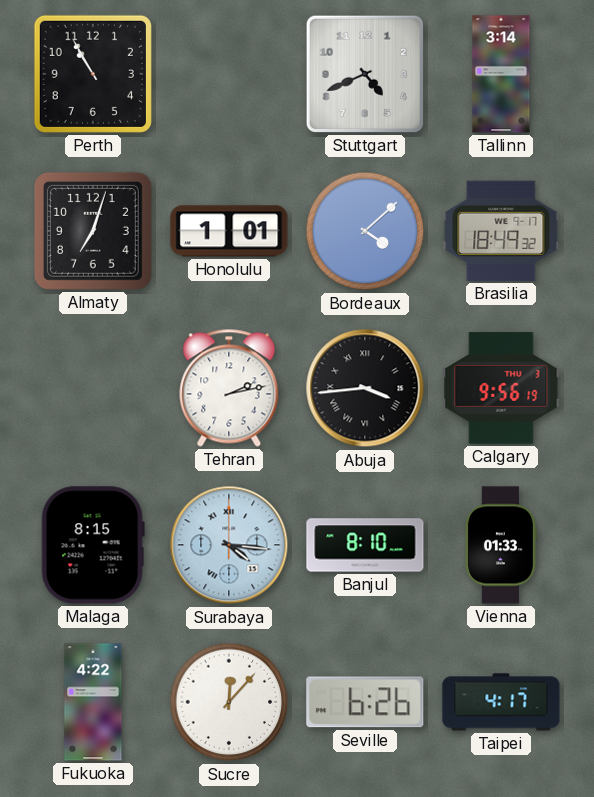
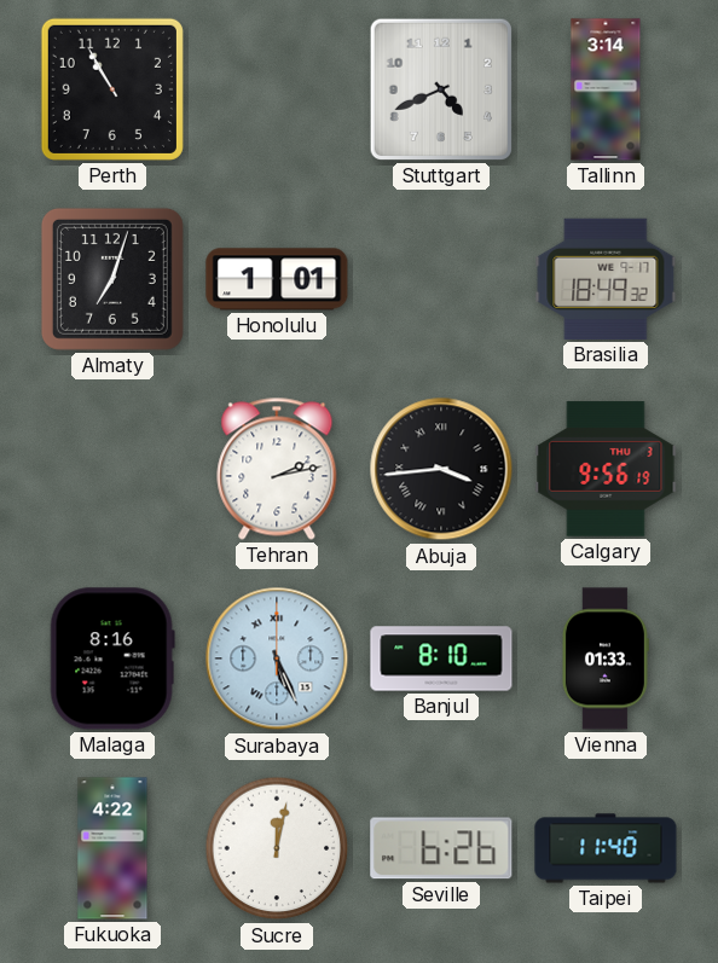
Bordeaux: 4:08 -> none
Malaga: 8:15 -> 8:16
Surabaya: 4:16 -> 5:26
Sucre: 12:07 -> 12:02
Taipei: 4:17 -> 11:40
